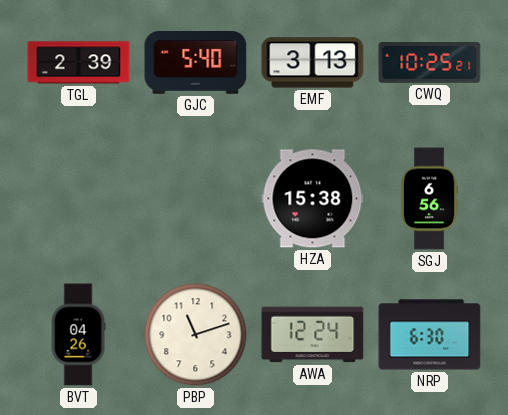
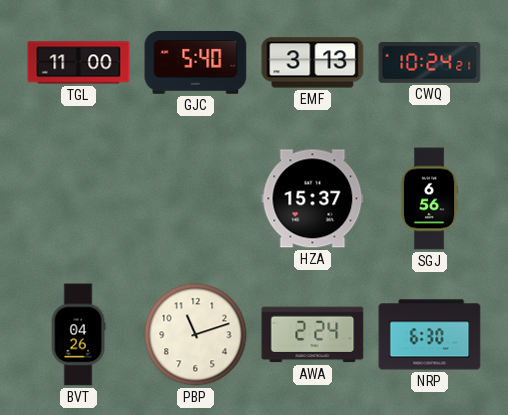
TGL: 2:39 -> 11:00
CWQ: 10:25 -> 10:24
HZA: 15:38 -> 15:37
AWA: 12:24 -> 2:24
